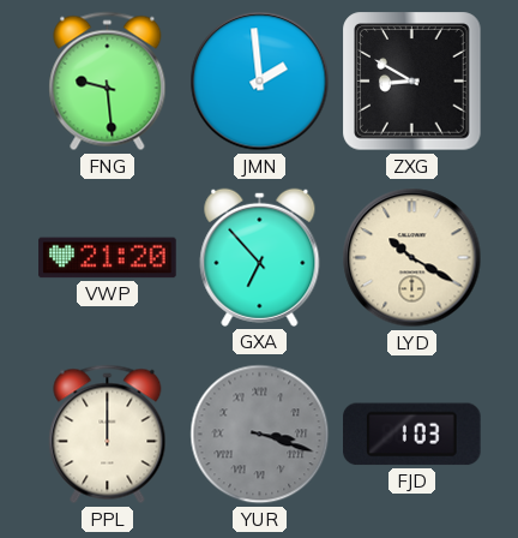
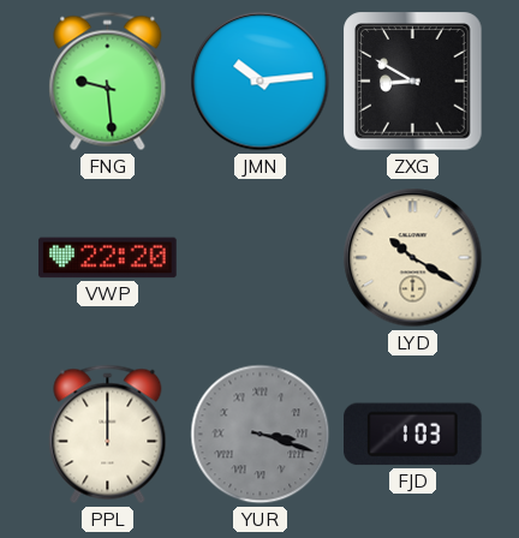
JMN: 1:59 -> 10:14
VWP: 21:20 -> 22:20
GXA: 6:53 -> none
